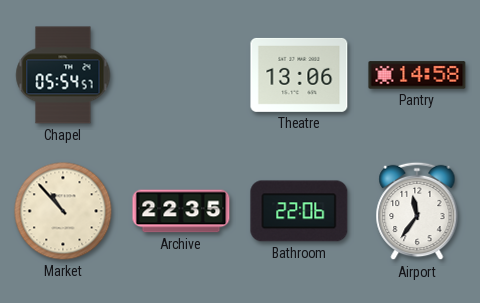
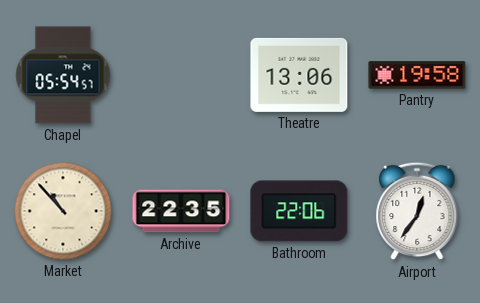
Pantry: 14:58 -> 19:58
Airport: 11:36 -> 12:36
